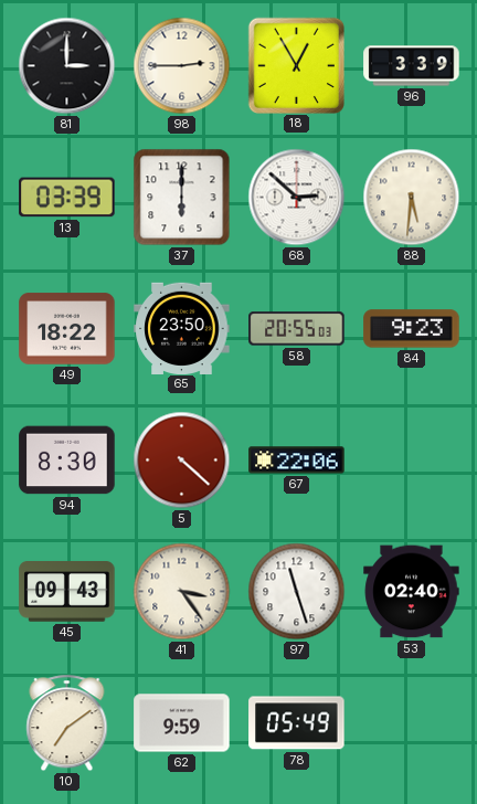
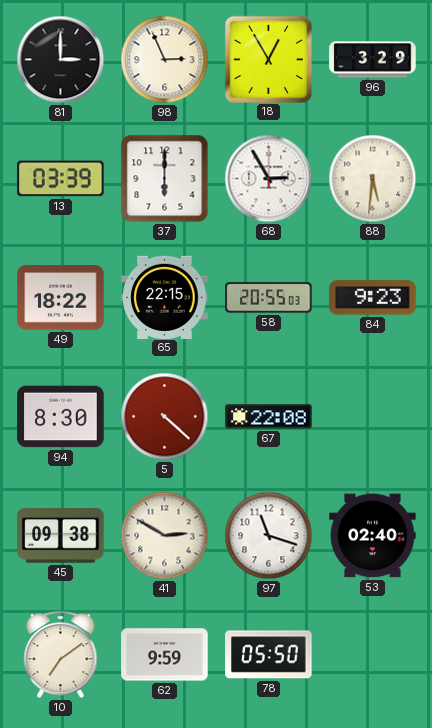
98: 2:45 -> 2:56
96: 3:39 -> 3:29
68: 2:52 -> 2:55
65: 23:50 -> 22:15
67: 22:06 -> 22:08
45: 09:43 -> 09:38
41: 3:24 -> 2:50
97: 11:27 -> 11:18
78: 05:49 -> 05:50
